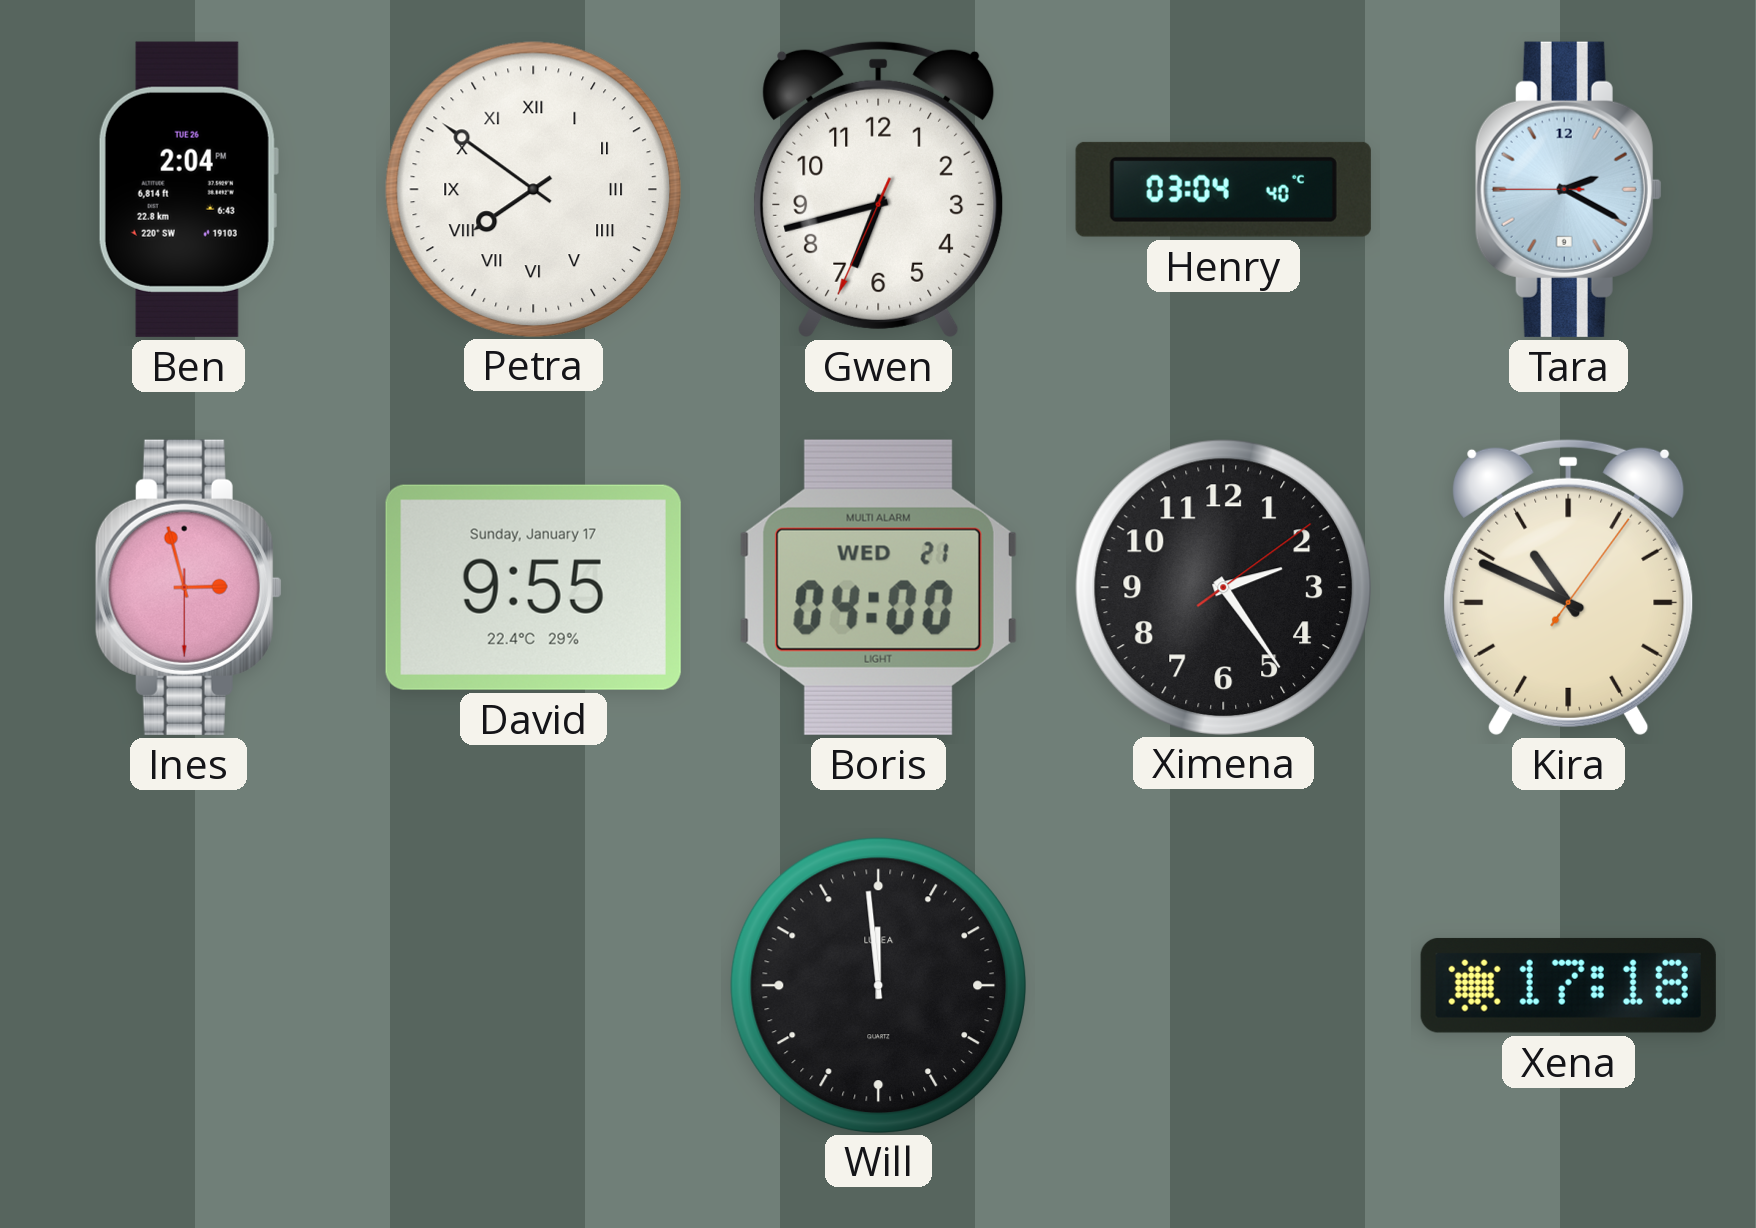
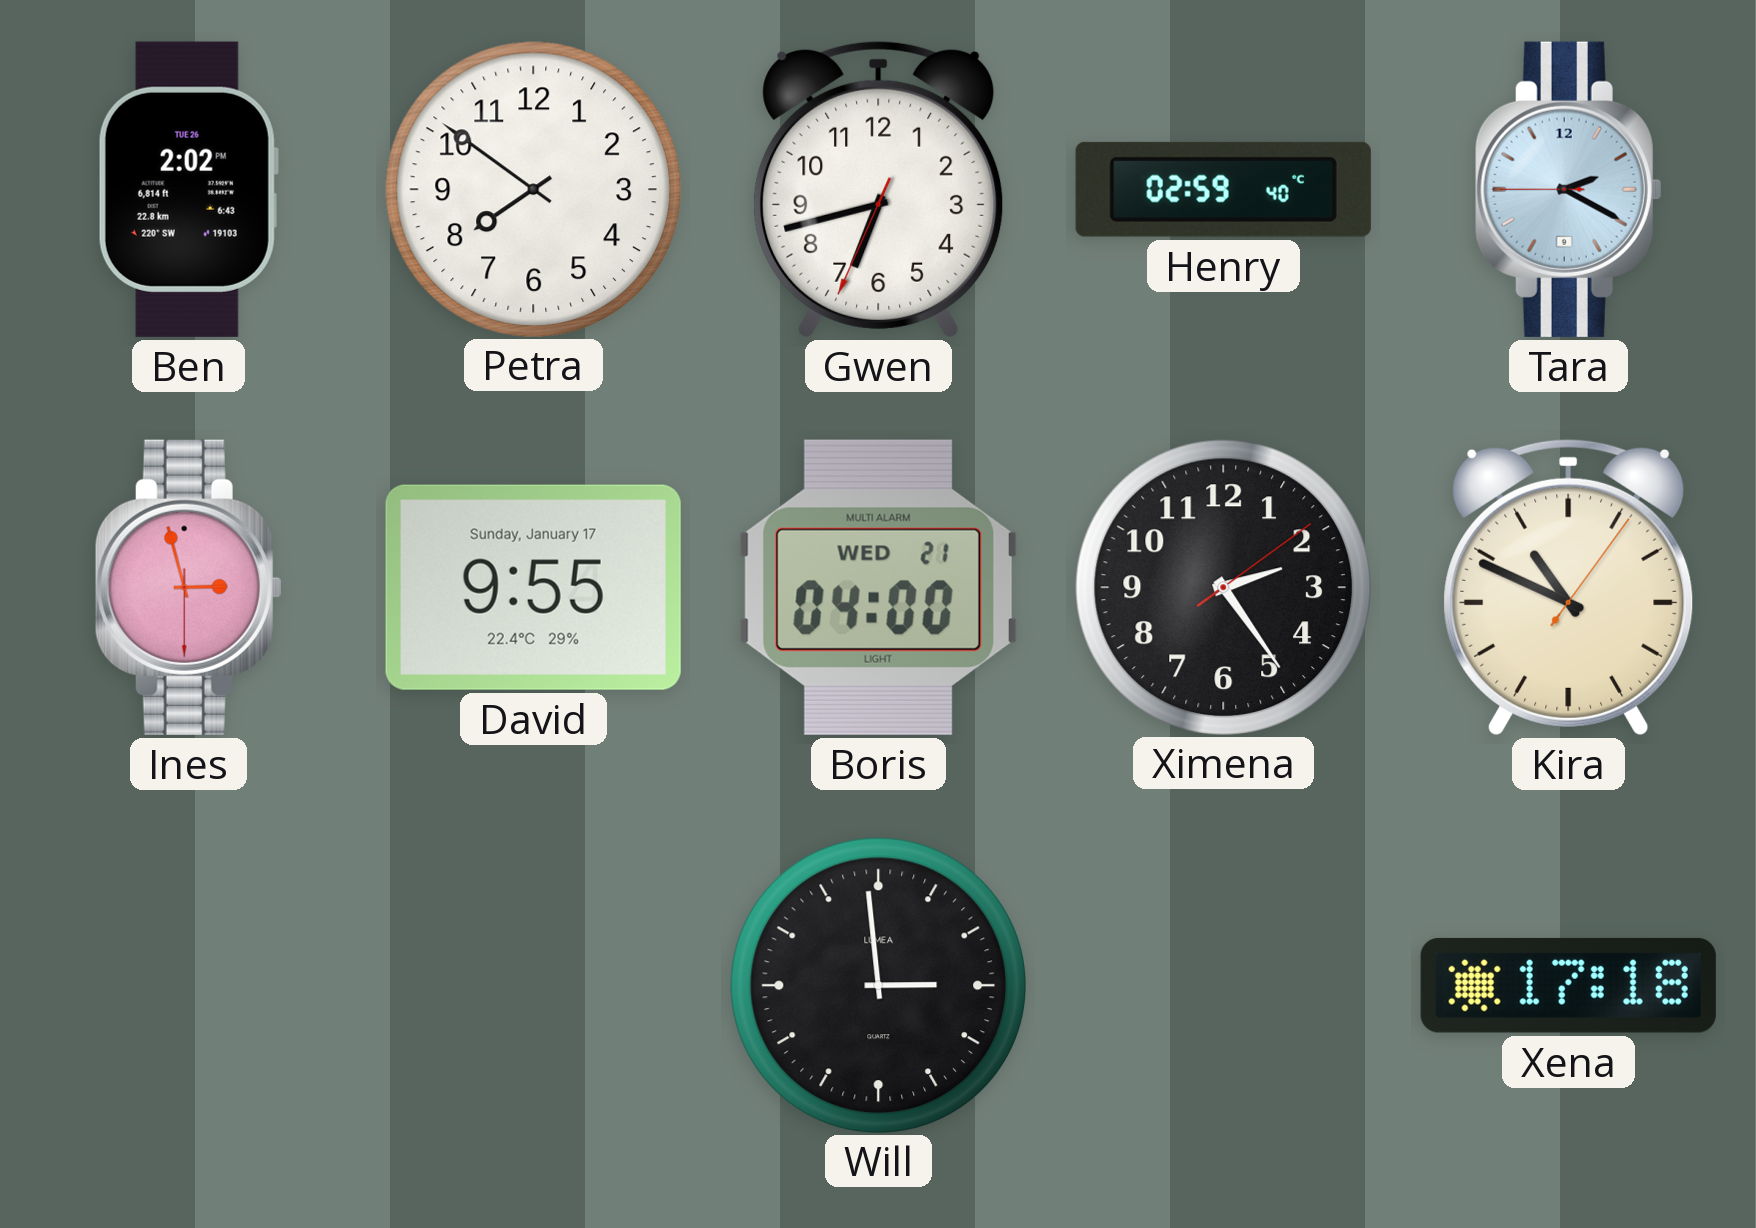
Ben: 2:04 -> 2:02
Petra numerals: Roman -> Arabic
Henry: 03:04 -> 02:59
Will: 11:59 -> 2:59
